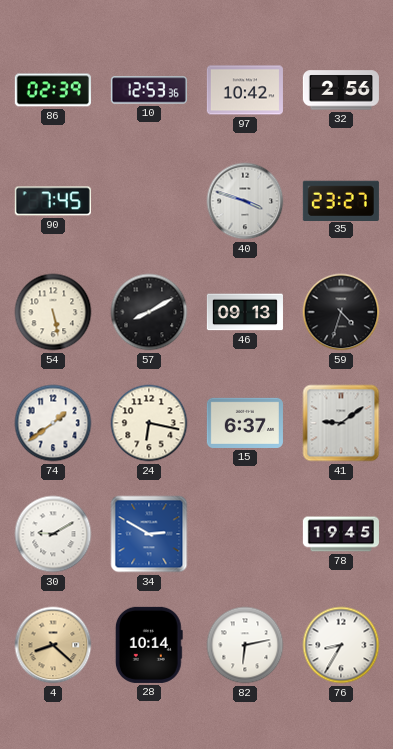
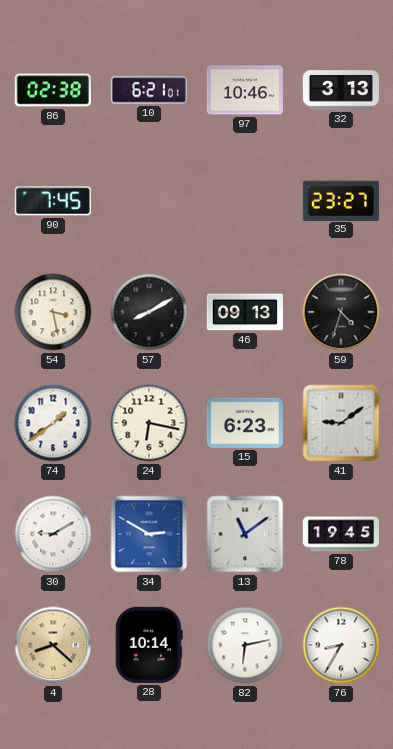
86: 02:39 -> 02:38
10: 12:53 -> 6:21
97: 10:42 -> 10:46
32: 2:56 -> 3:13
40: 3:48 -> none
54: 5:28 -> 3:28
15: 6:37 -> 6:23
13: none -> 11:09
